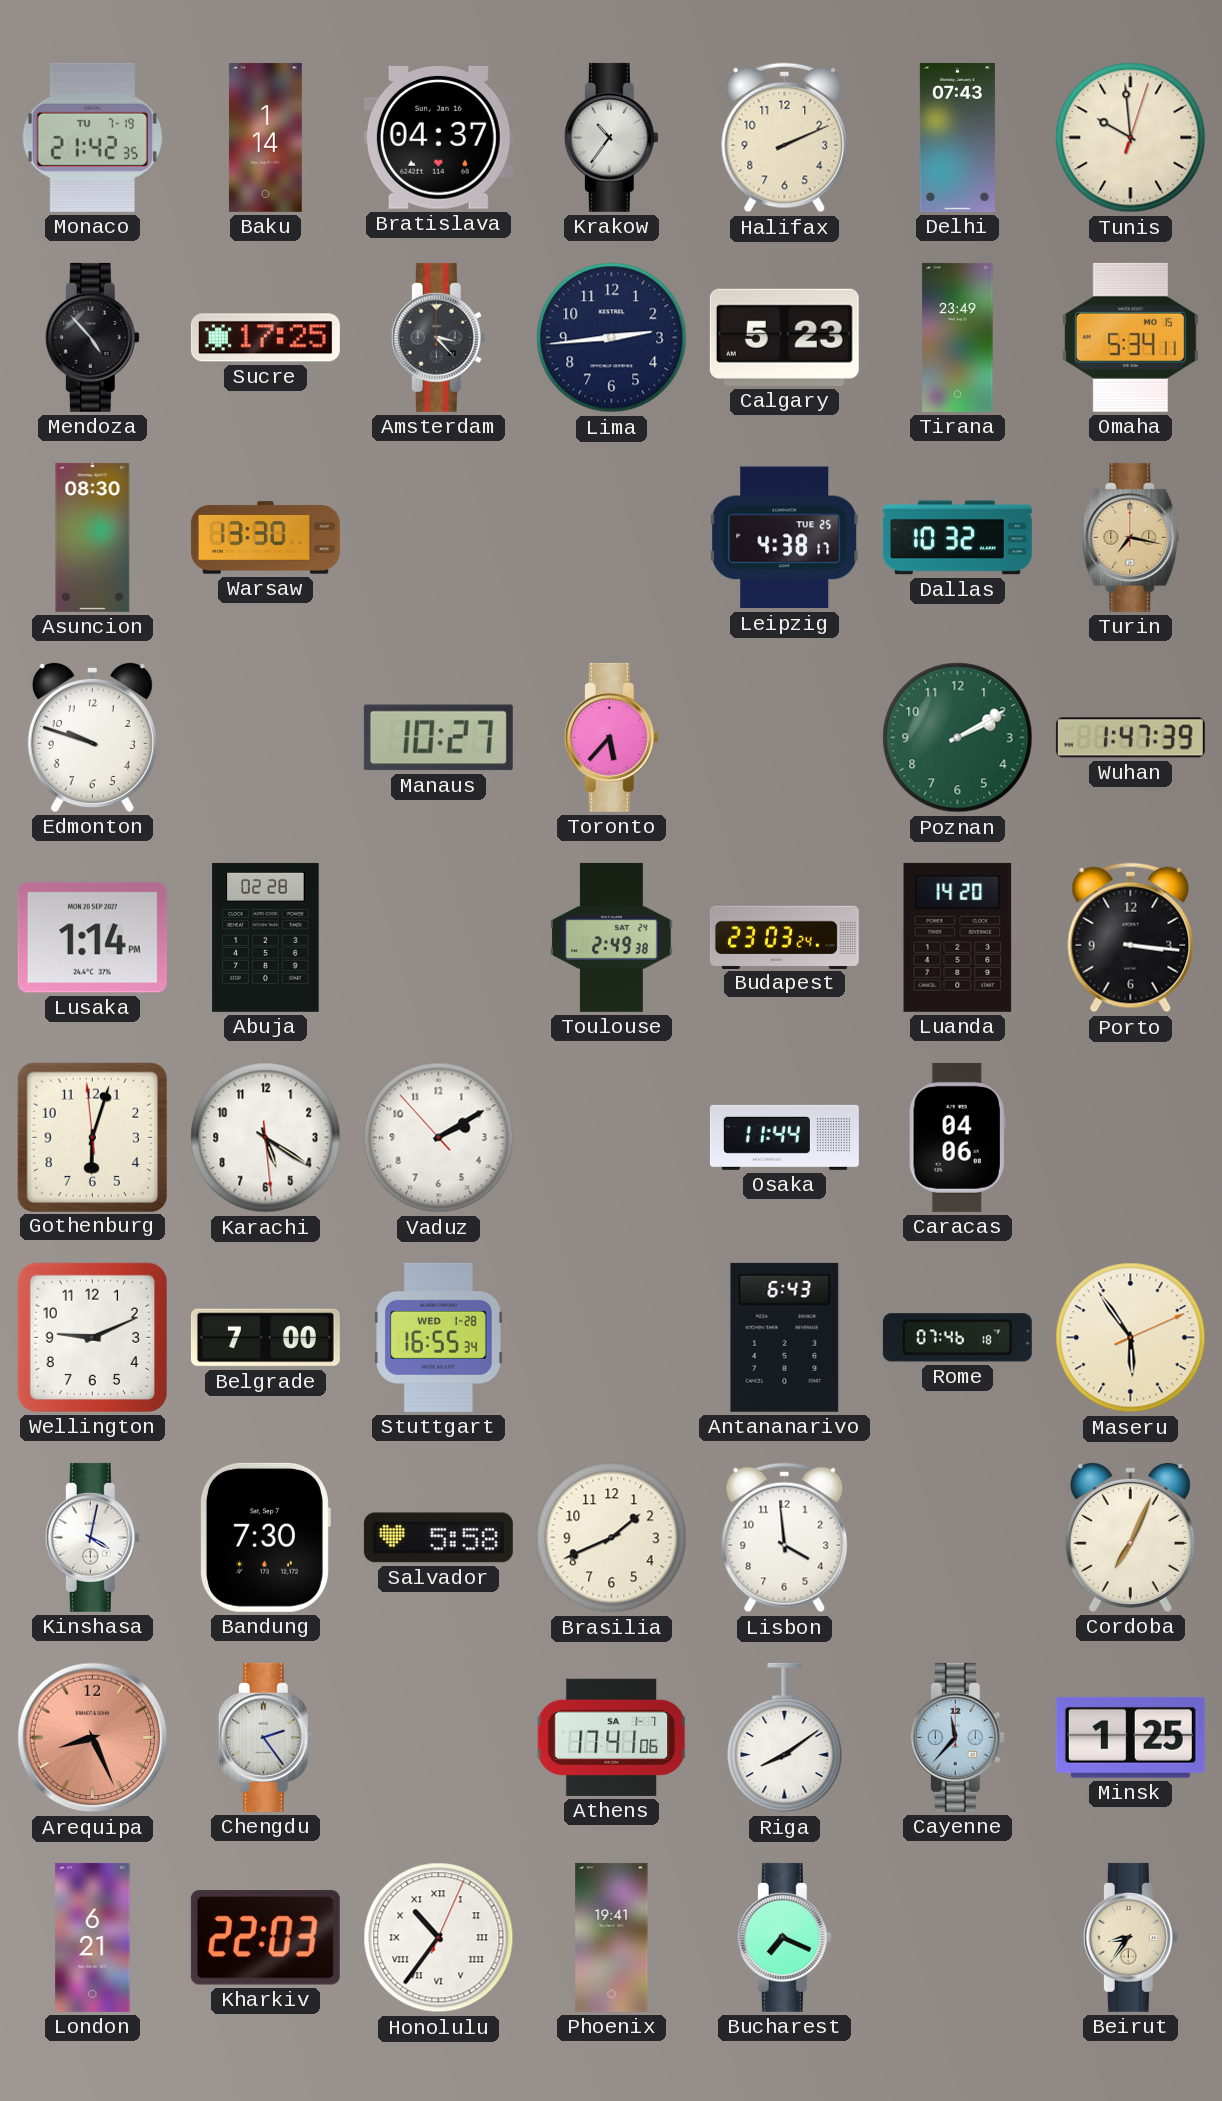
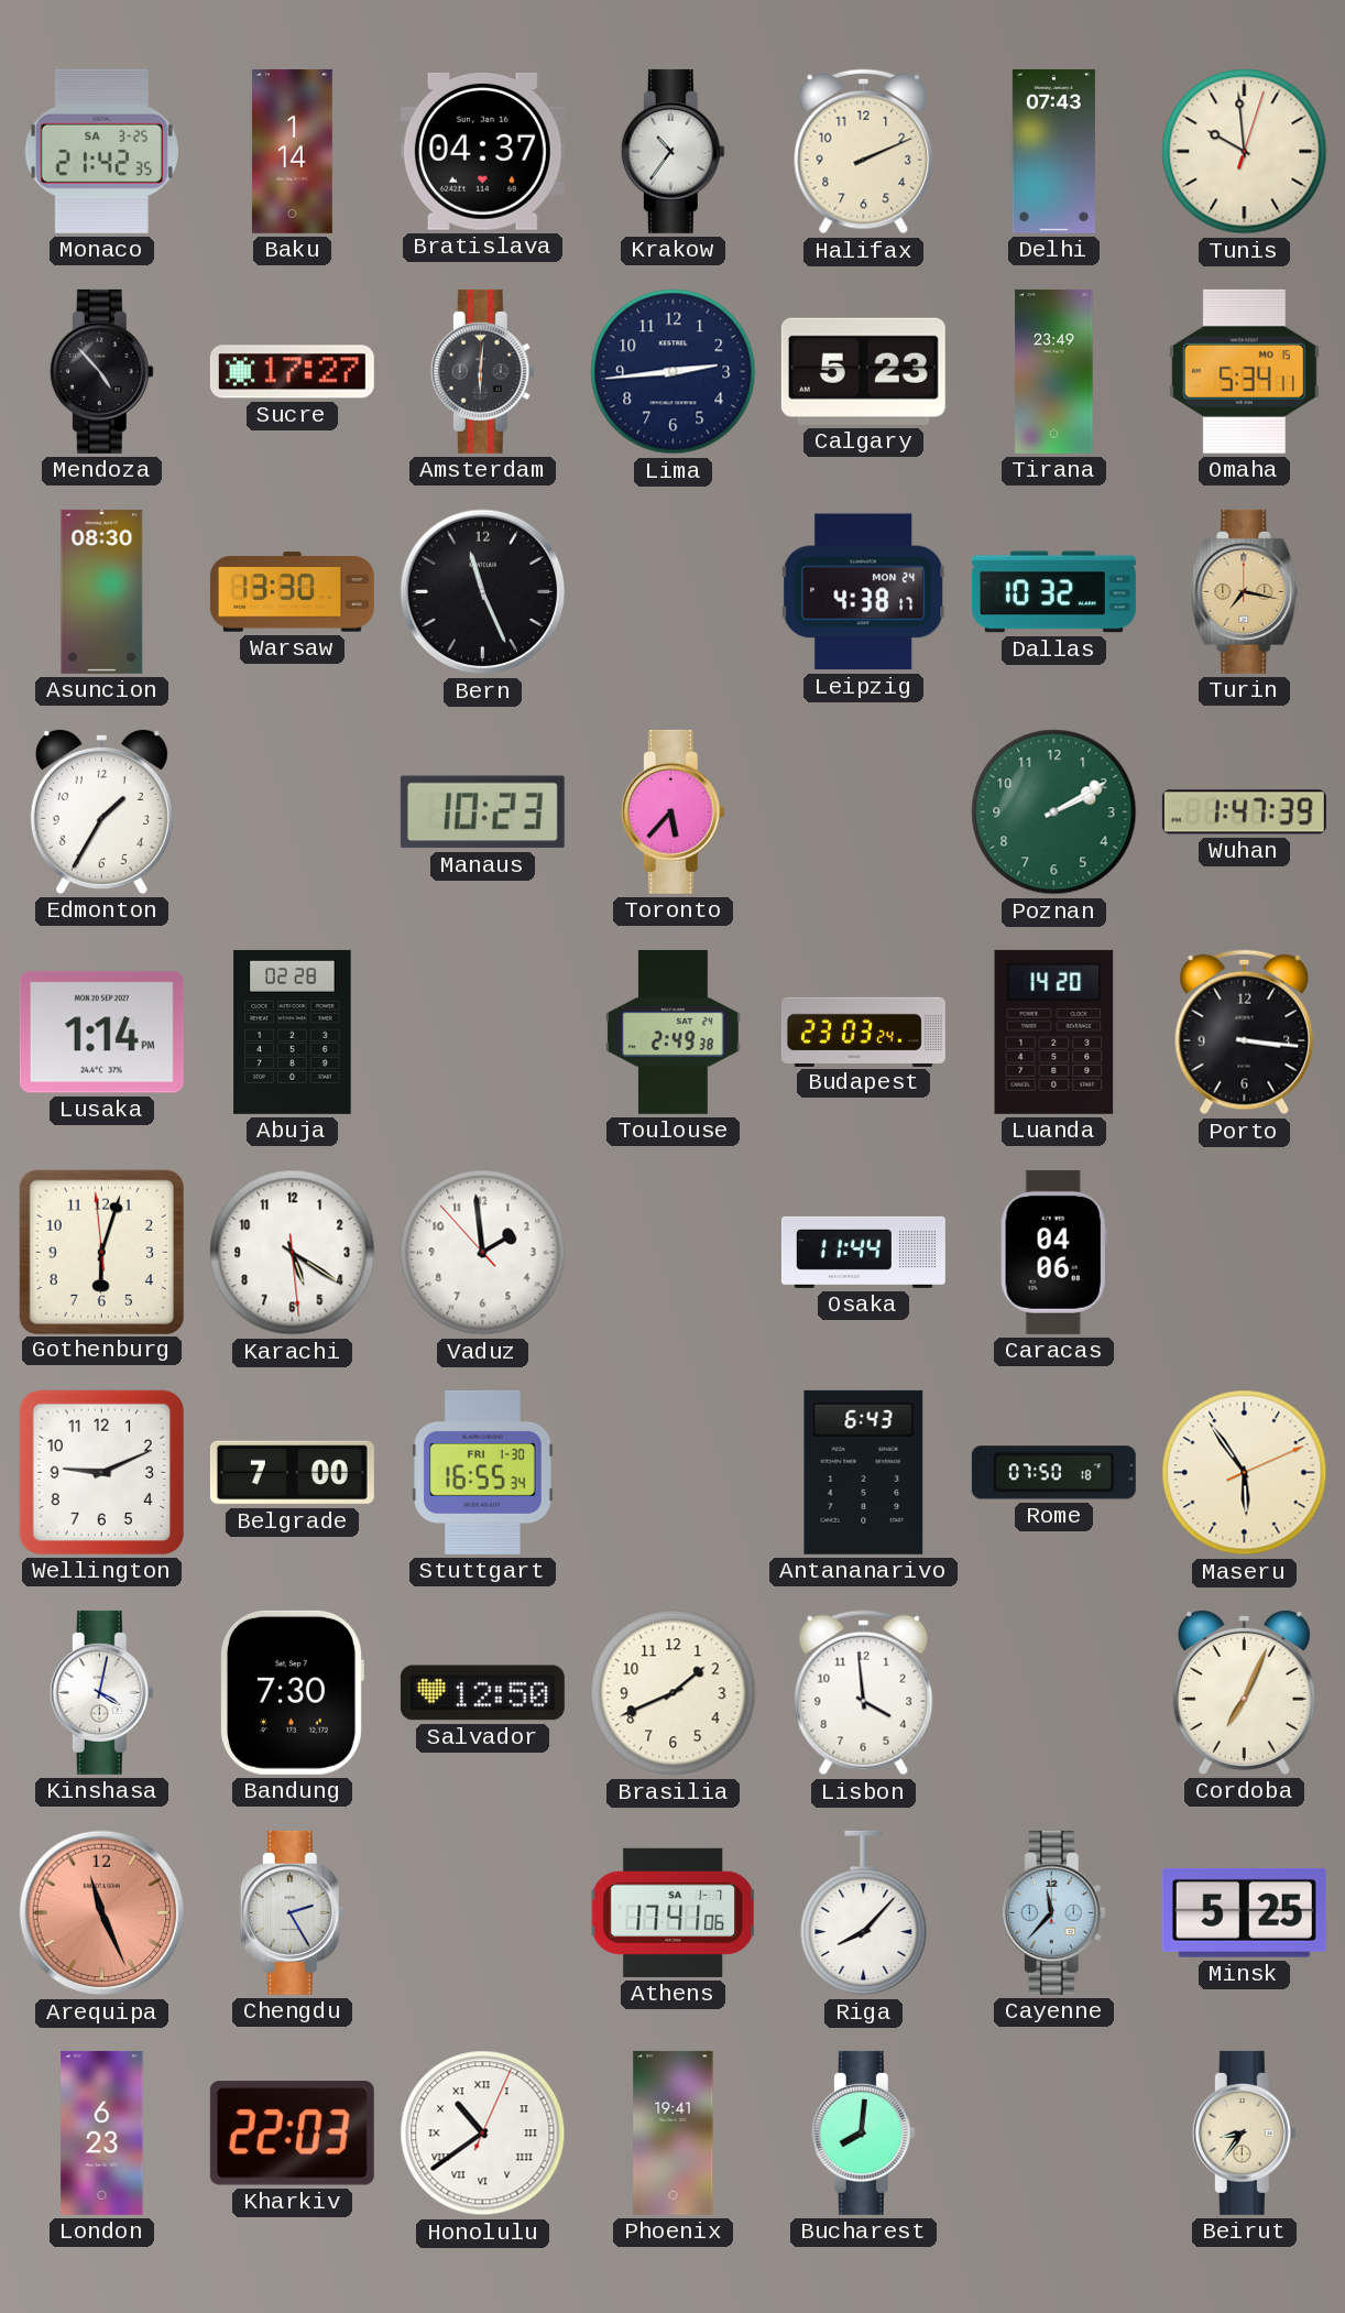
Monaco date: TU 7-19 -> SA 3-25
Sucre: 17:25 -> 17:27
Amsterdam: 3:23 -> 6:01
Bern: none -> 11:26
Leipzig date: TUE 25 -> MON 24
Edmonton: 9:48 -> 1:35
Manaus: 10:27 -> 10:23
Vaduz: 2:09 -> 1:58
Stuttgart date: WED 1-28 -> FRI 1-30
Rome: 07:46 -> 07:50
Salvador: 5:58 -> 12:50
Arequipa: 8:26 -> 11:26
Chengdu: 2:24 -> 2:25
Riga: 8:09 -> 8:07
Minsk: 1:25 -> 5:25
London: 6:21 -> 6:23
Honolulu: 10:36 -> 10:39
Bucharest: 7:19 -> 8:01
